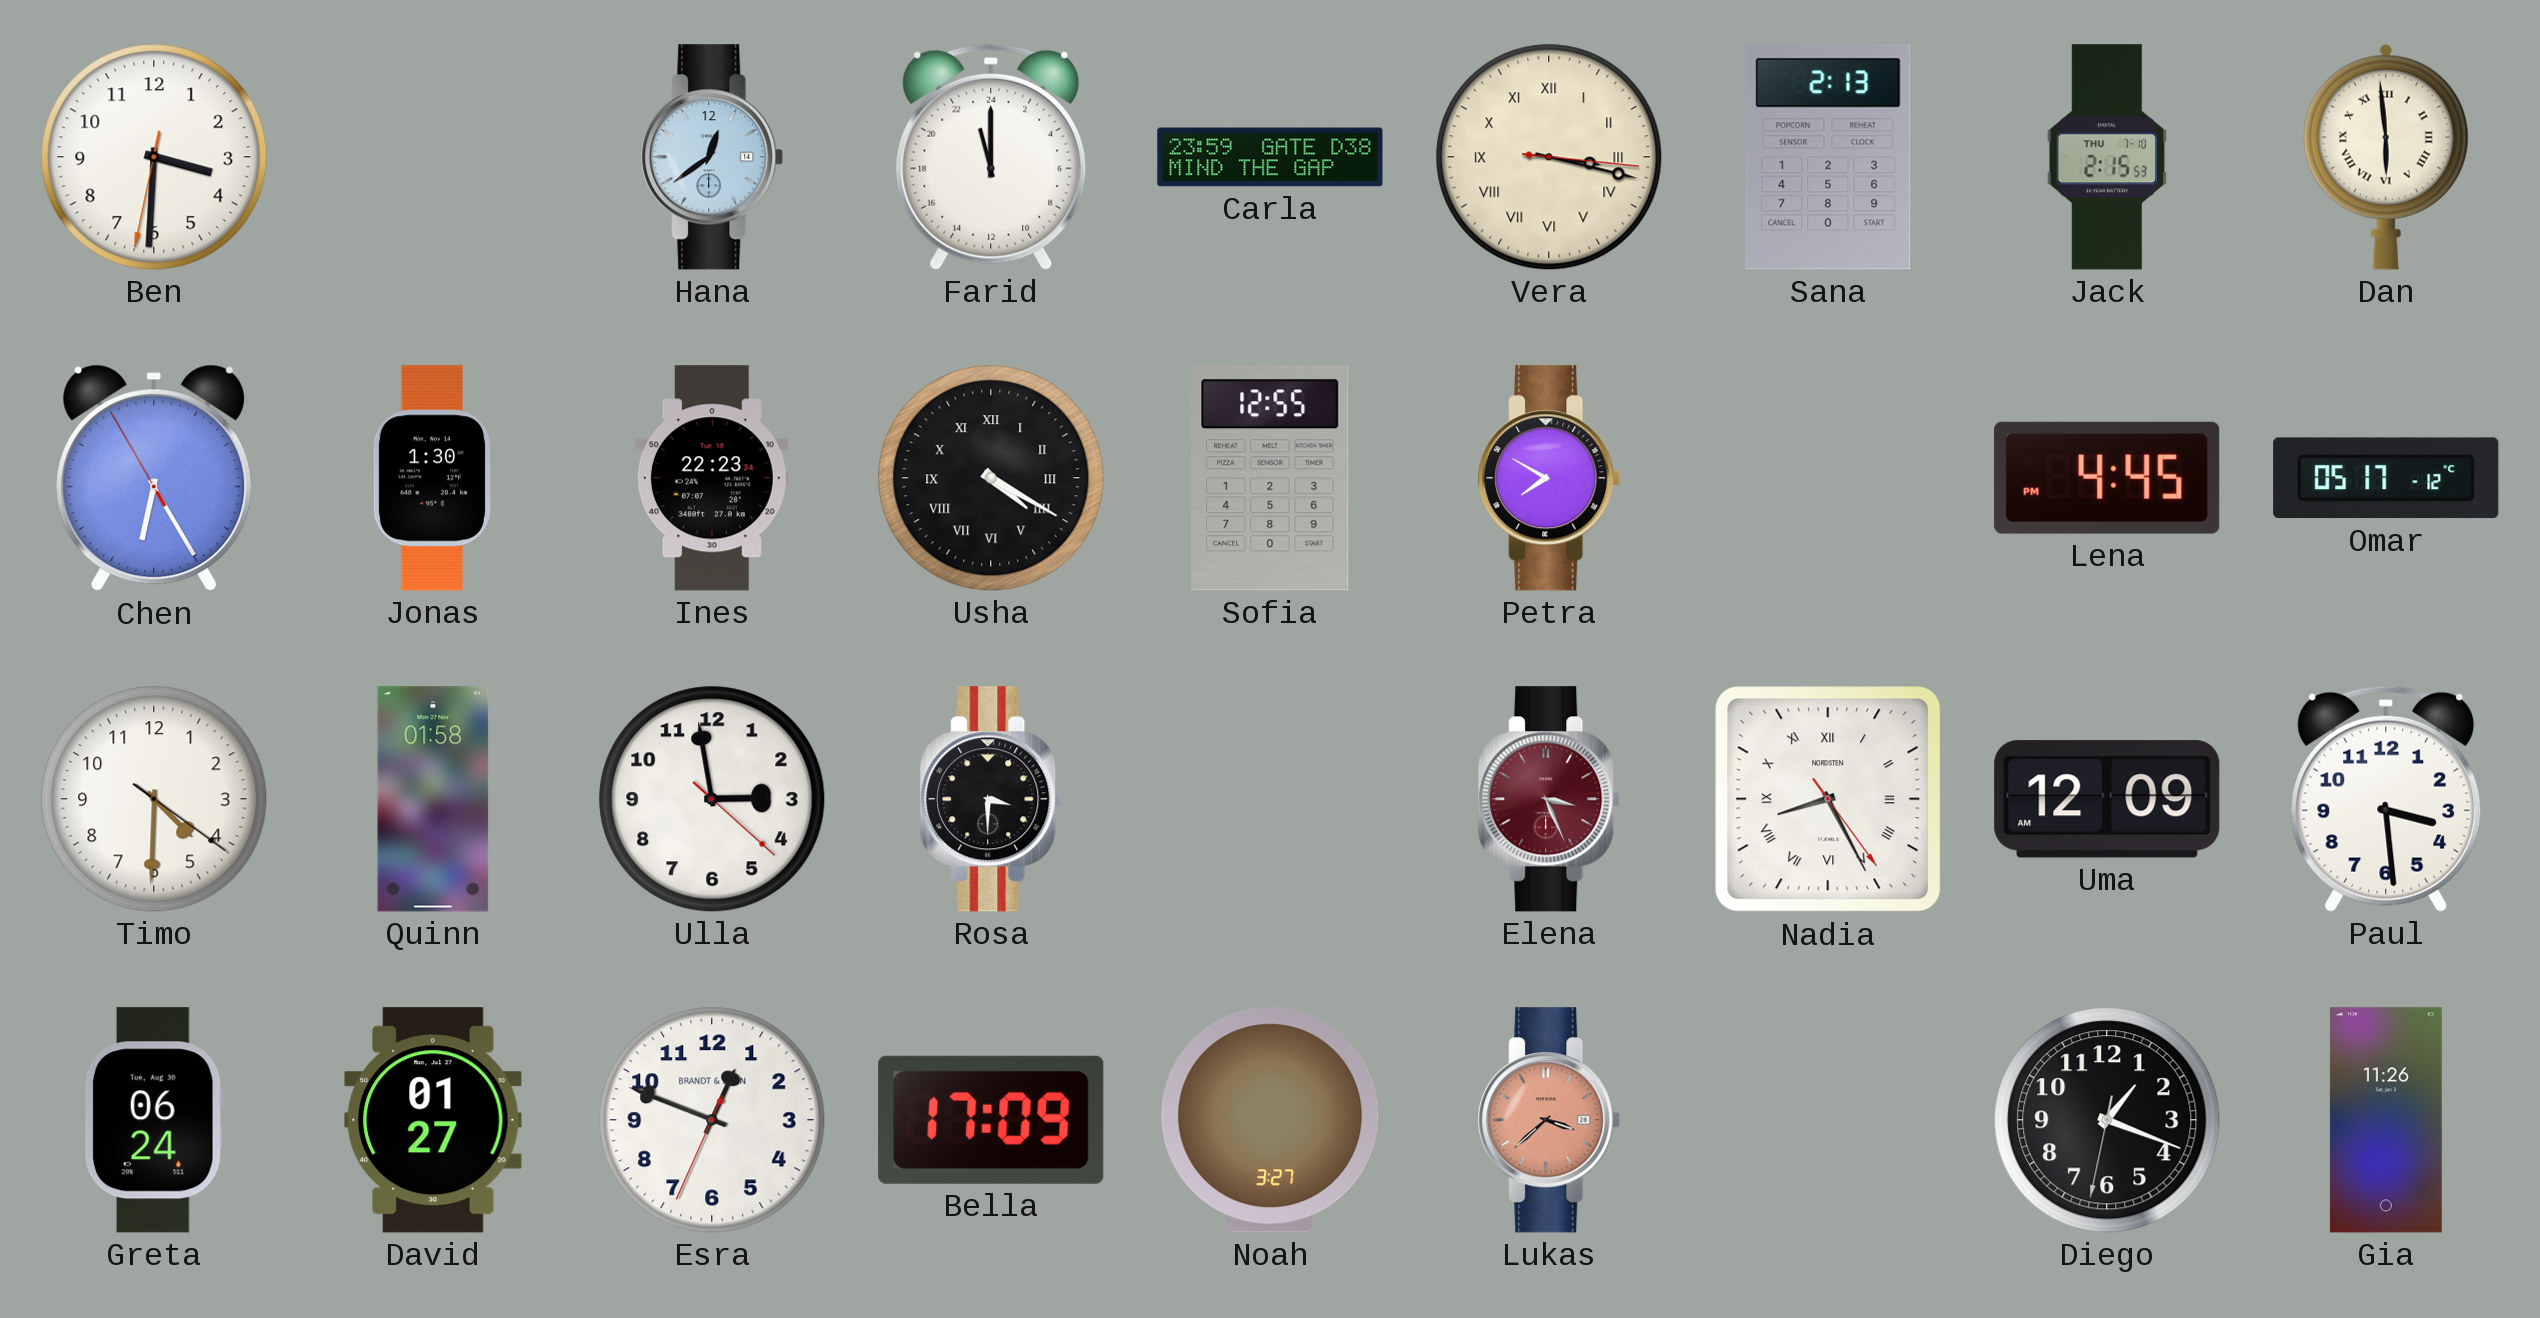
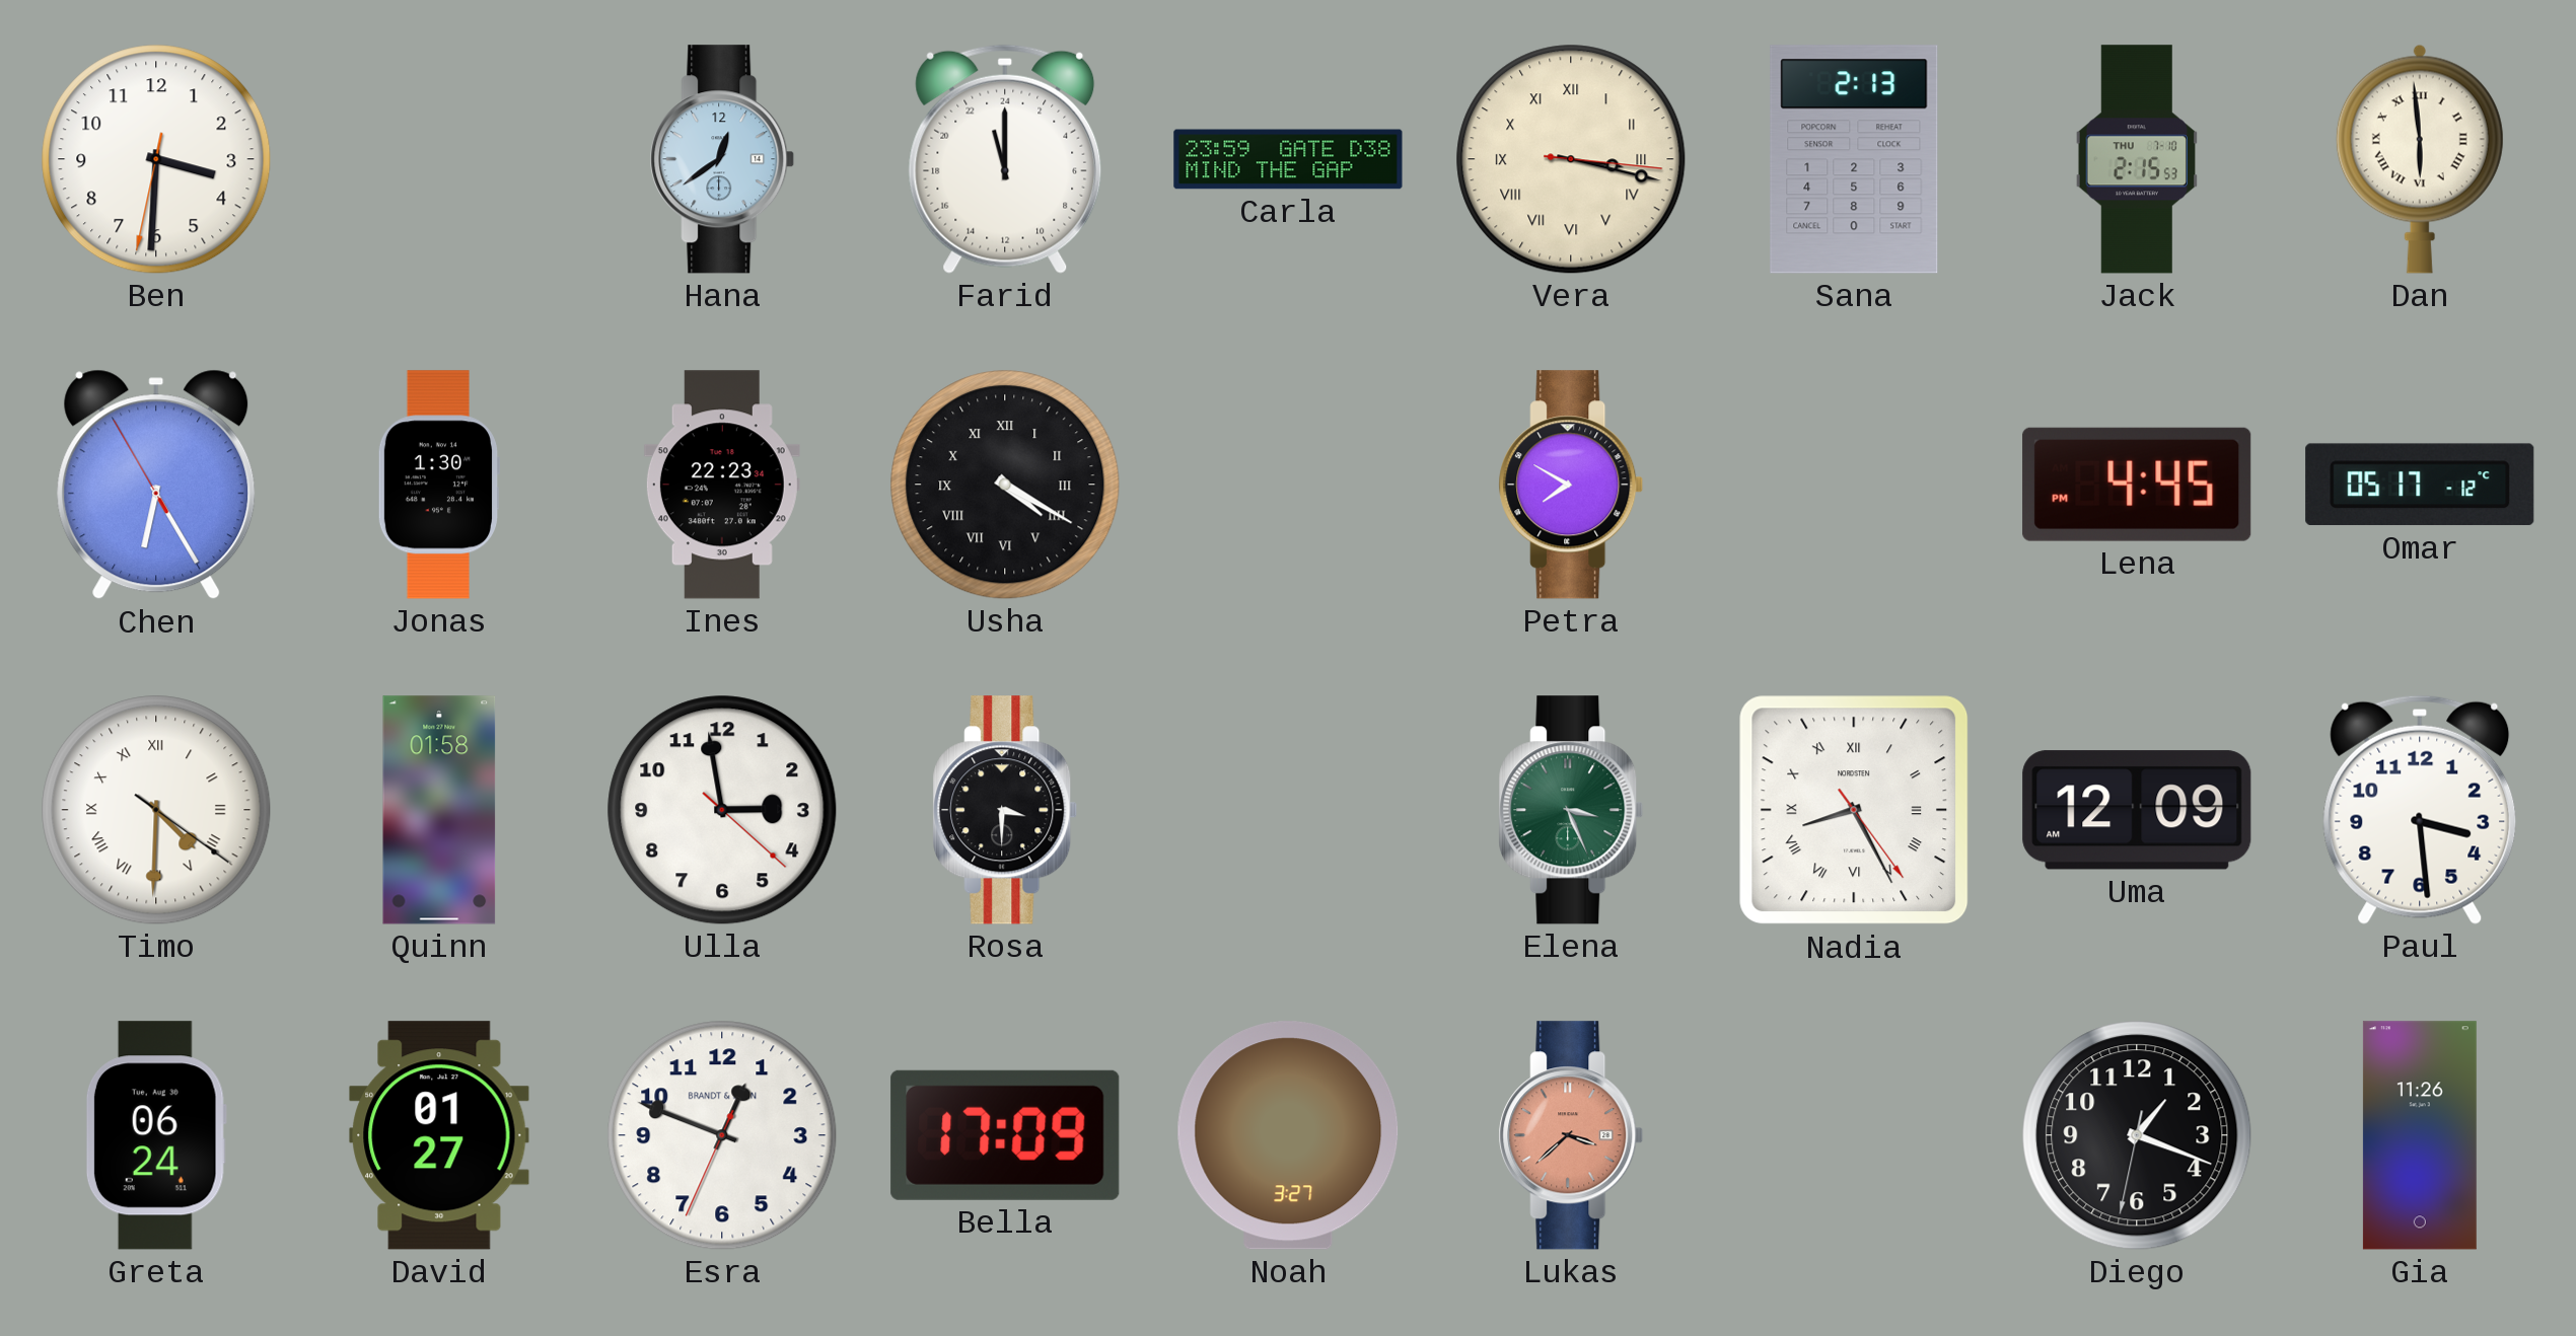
Sofia: 12:55 -> none
Timo numerals: Arabic -> Roman
Elena dial: burgundy -> green
